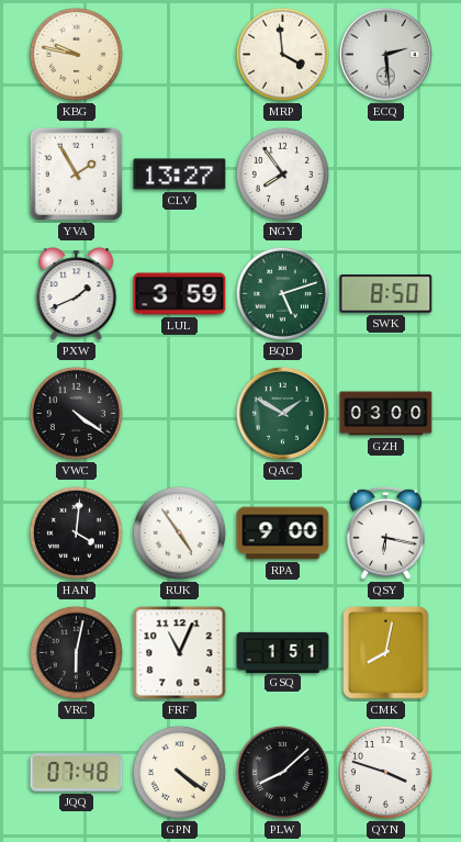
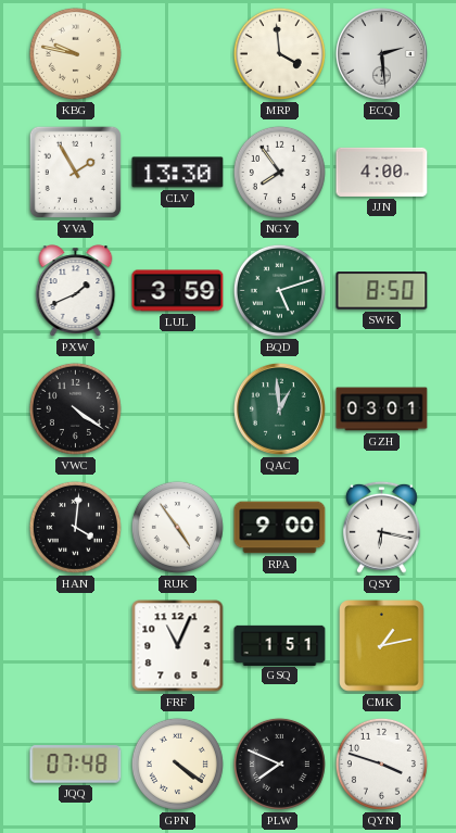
CLV: 13:27 -> 13:30
JJN: none -> 4:00
QAC: 1:50 -> 12:59
GZH: 03:00 -> 03:01
VRC: 6:02 -> none
CMK: 8:02 -> 1:13
PLW: 8:08 -> 7:49
